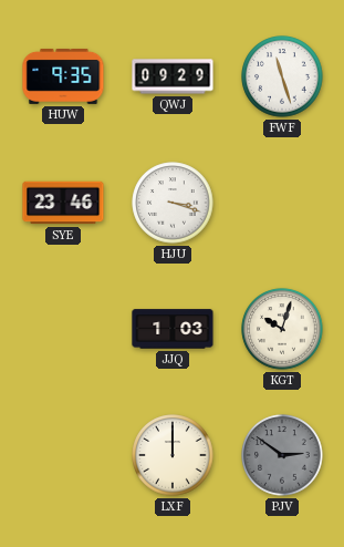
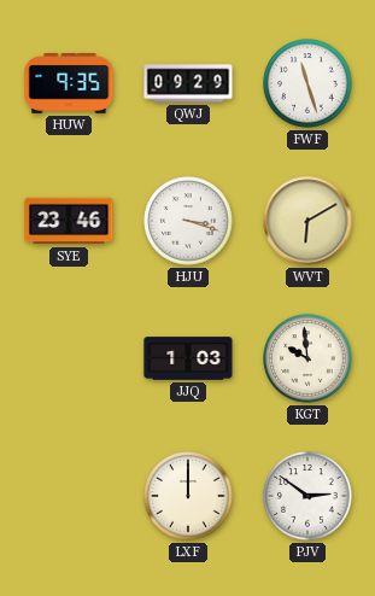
WVT: none -> 6:10
KGT: 10:03 -> 9:59
PJV dial: grey -> white
